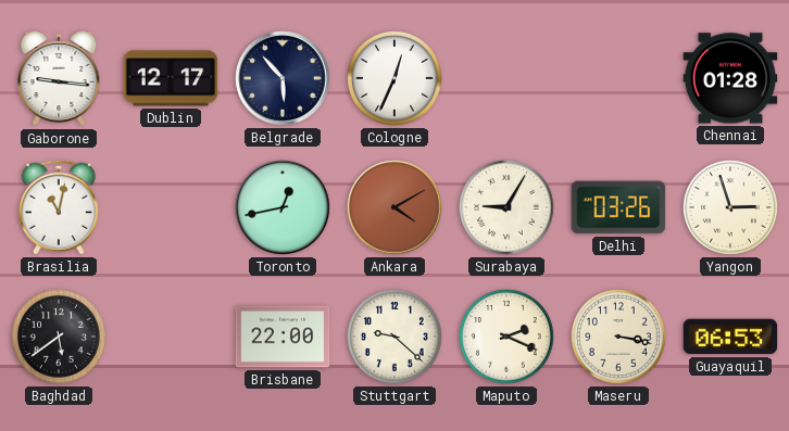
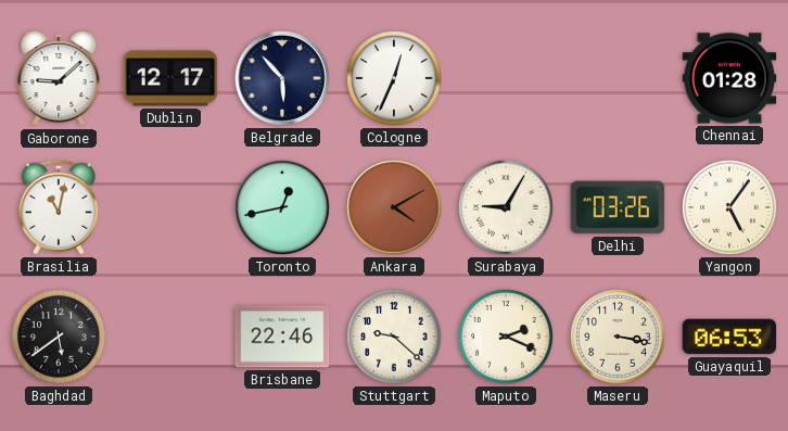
Gaborone: 9:16 -> 9:08
Yangon: 2:57 -> 5:06
Brisbane: 22:00 -> 22:46
